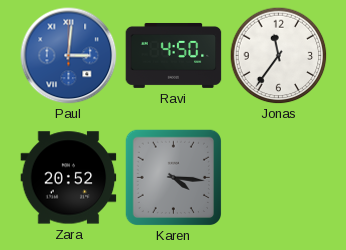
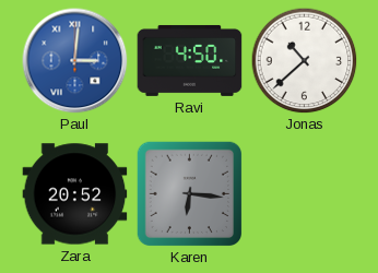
Jonas: 11:36 -> 10:38
Karen: 4:16 -> 6:16
